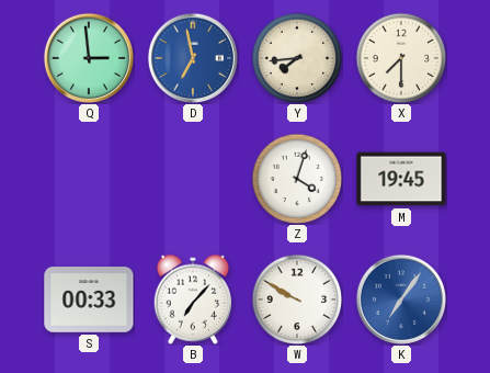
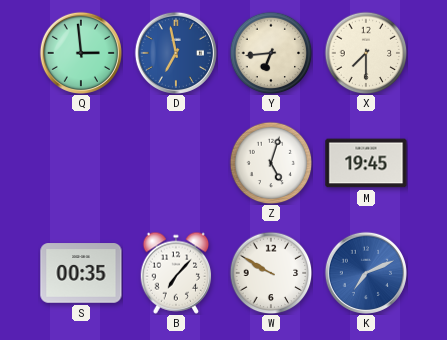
Y: 7:44 -> 6:44
Z: 4:03 -> 5:03
S: 00:33 -> 00:35
K: 7:06 -> 7:11
